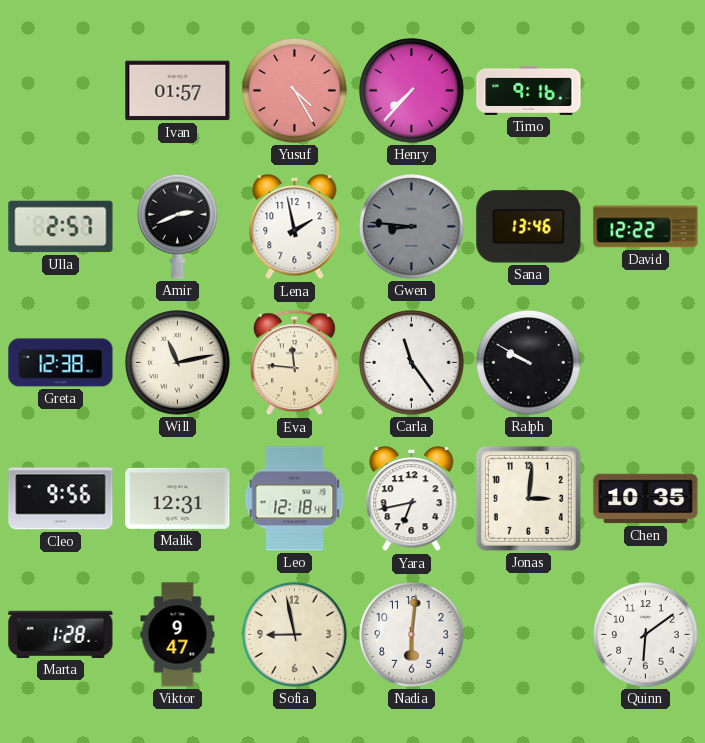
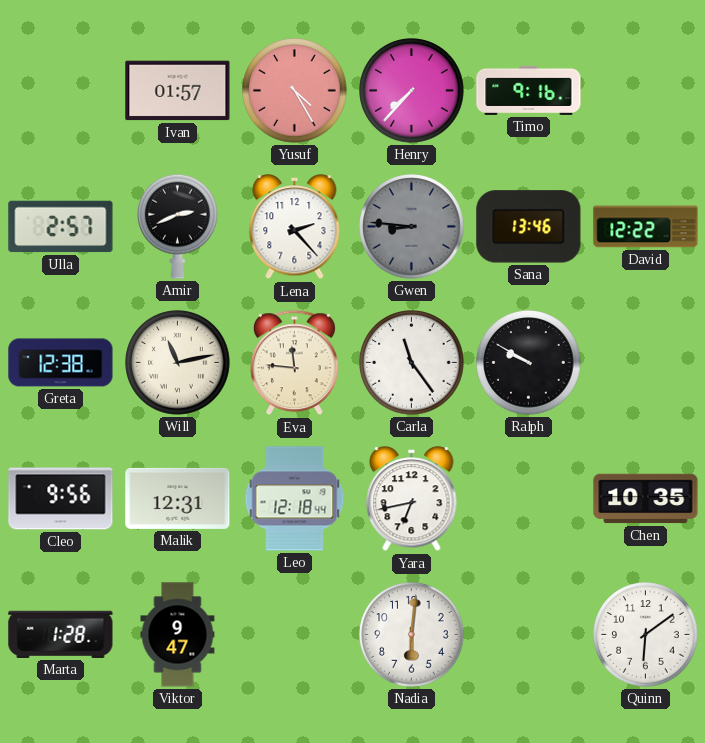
Lena: 1:58 -> 2:23
Jonas: 3:01 -> none
Sofia: 8:58 -> none
